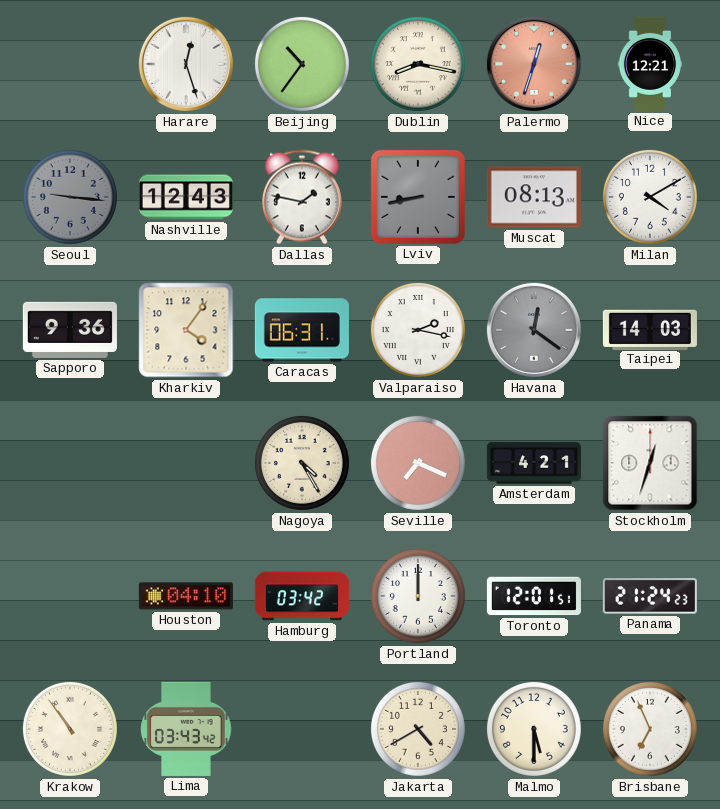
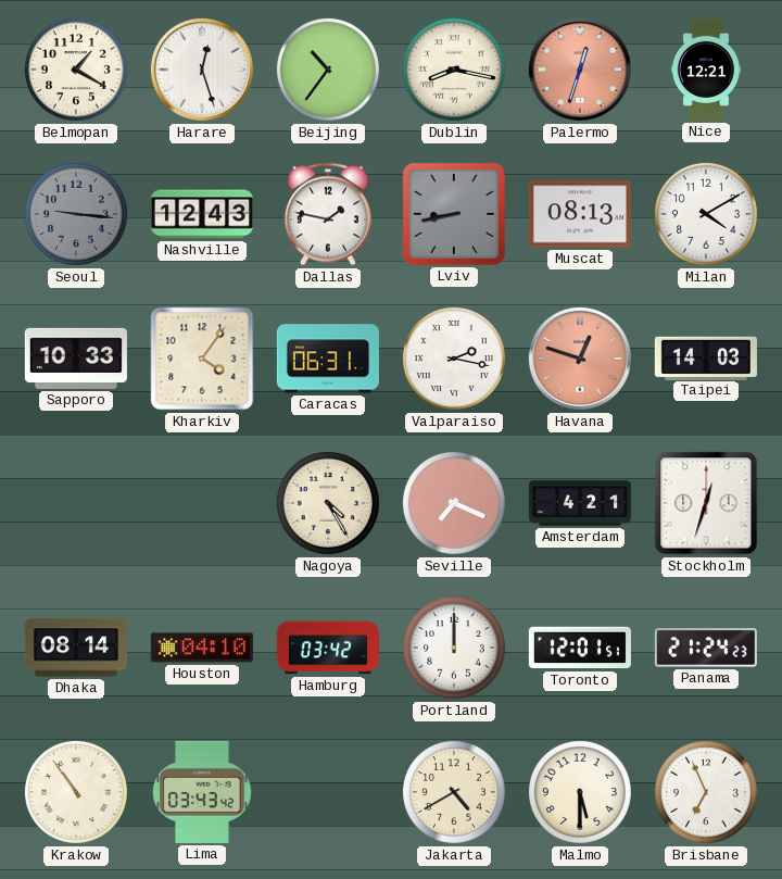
Belmopan: none -> 1:20
Sapporo: 9:36 -> 10:33
Havana: 12:21 -> 12:48
Havana dial: grey -> salmon
Dhaka: none -> 08:14
